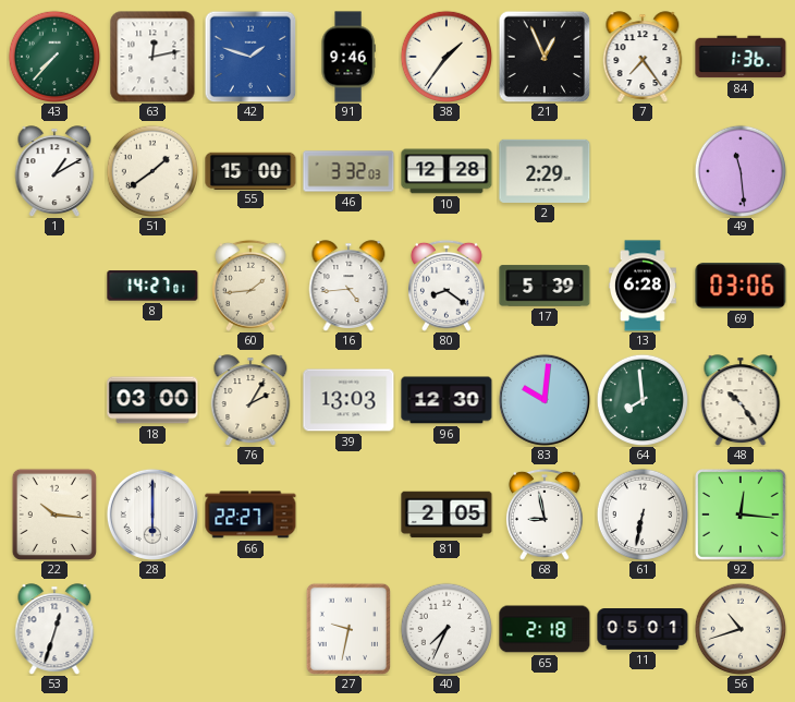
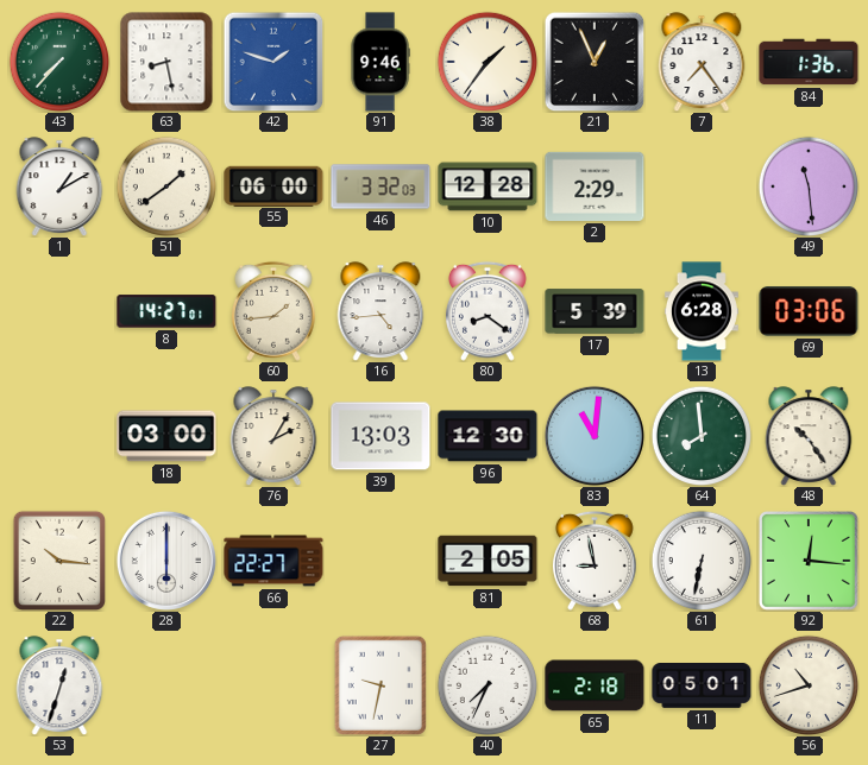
63: 12:13 -> 8:28
55: 15:00 -> 06:00
83: 10:01 -> 11:01
